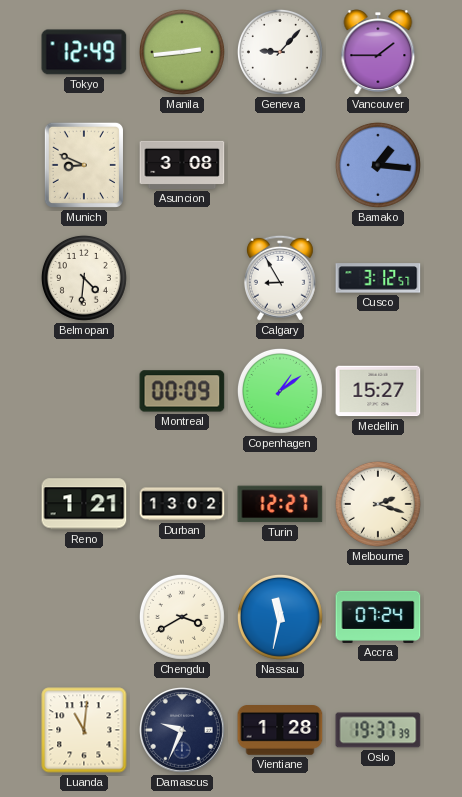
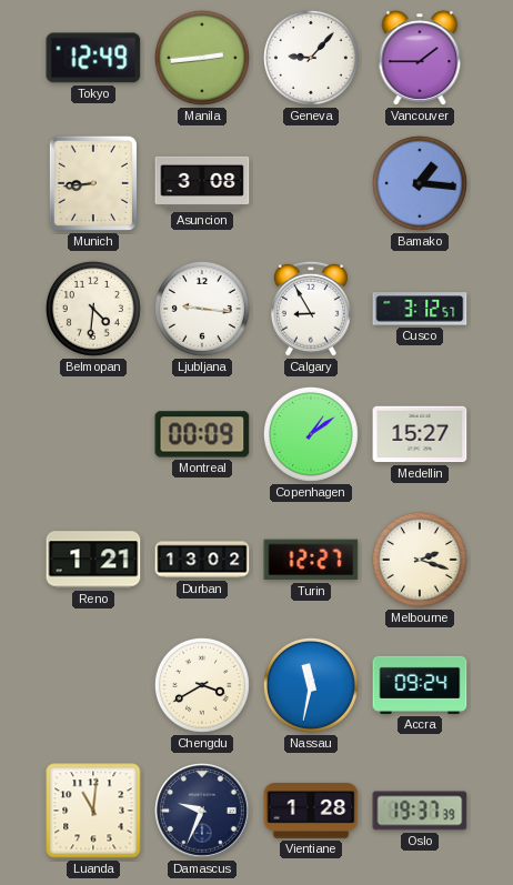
Munich: 8:49 -> 8:44
Ljubljana: none -> 9:16
Accra: 07:24 -> 09:24
